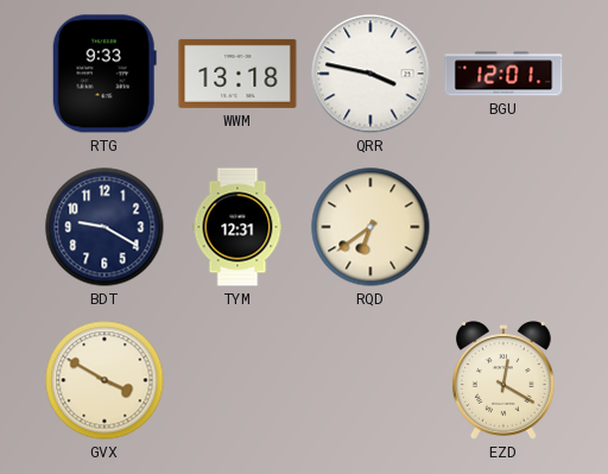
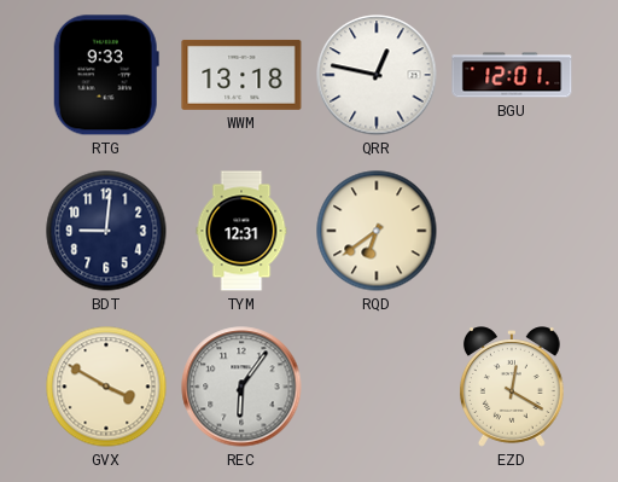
QRR: 3:47 -> 12:47
BDT: 9:20 -> 9:01
REC: none -> 6:06
